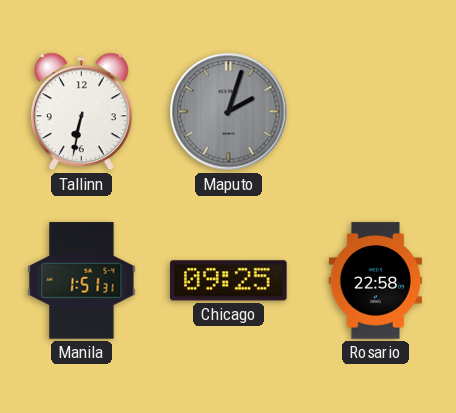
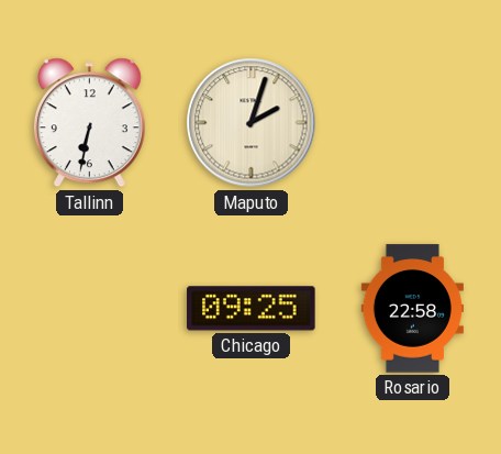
Maputo dial: grey -> cream
Manila: 1:51 -> none
